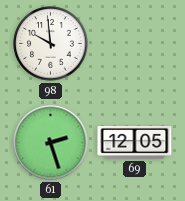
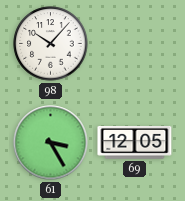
98: 9:59 -> 10:07
61: 2:27 -> 3:25
